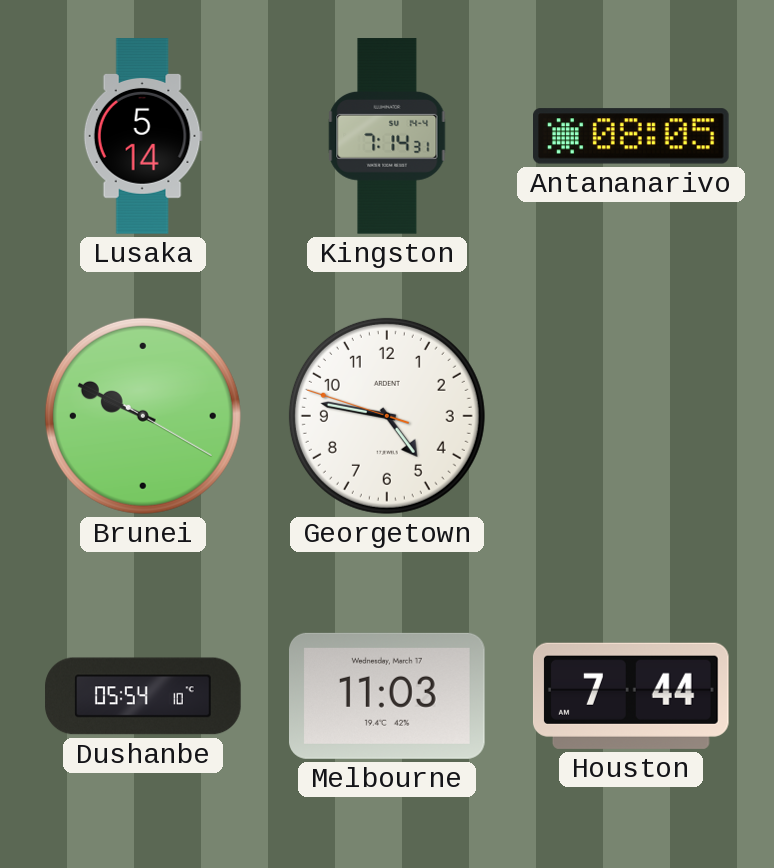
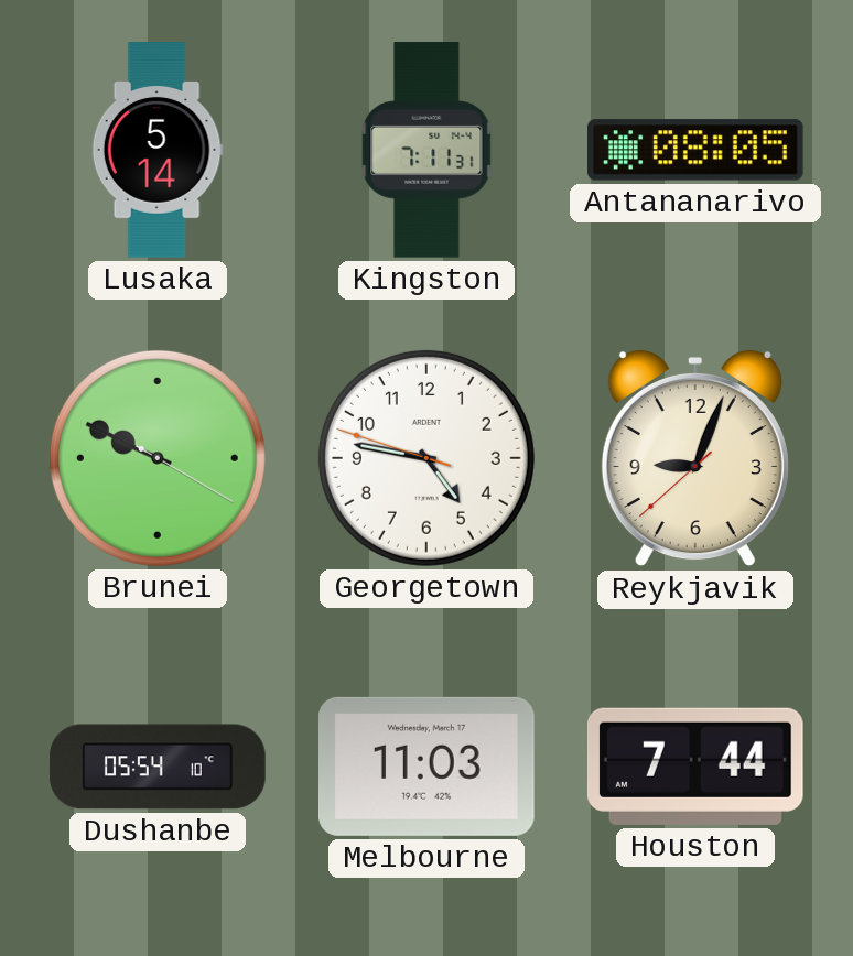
Kingston: 7:14 -> 7:11
Reykjavik: none -> 9:03
